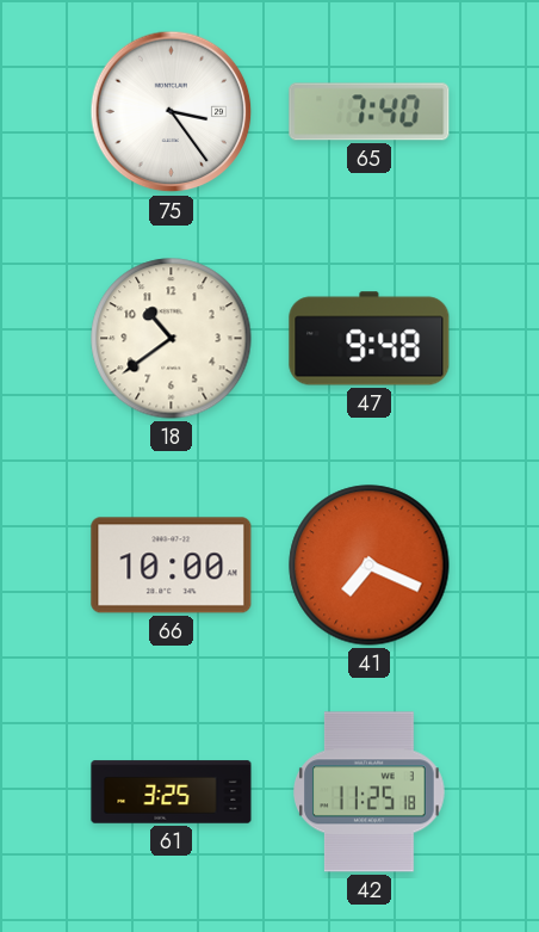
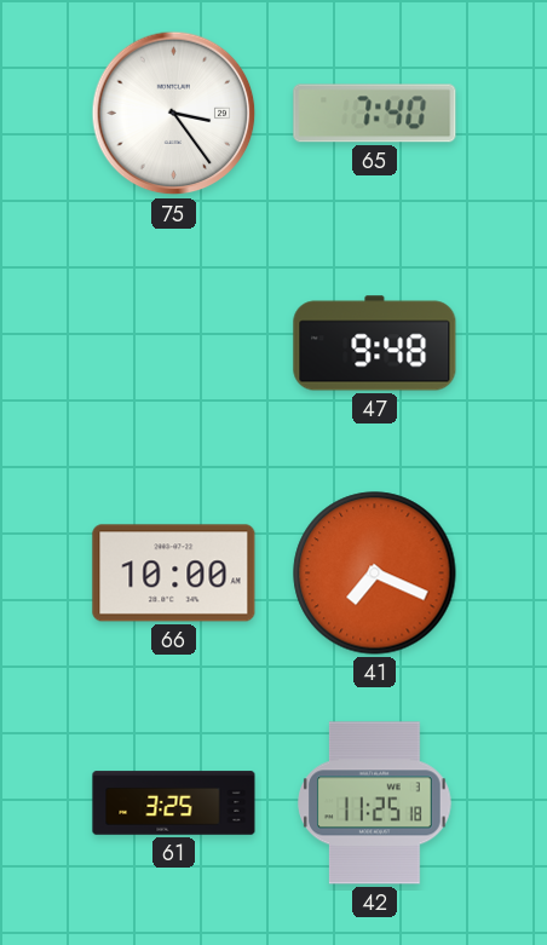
18: 10:39 -> none
